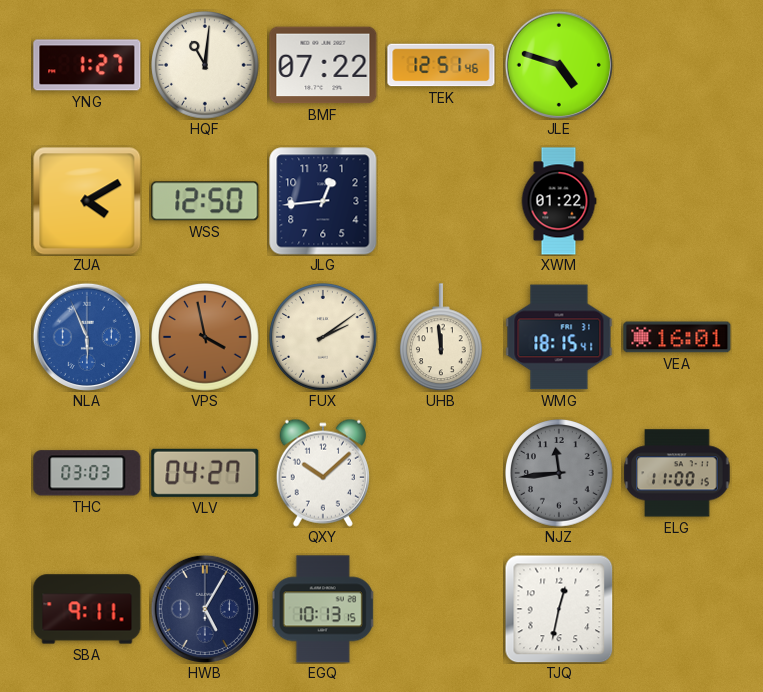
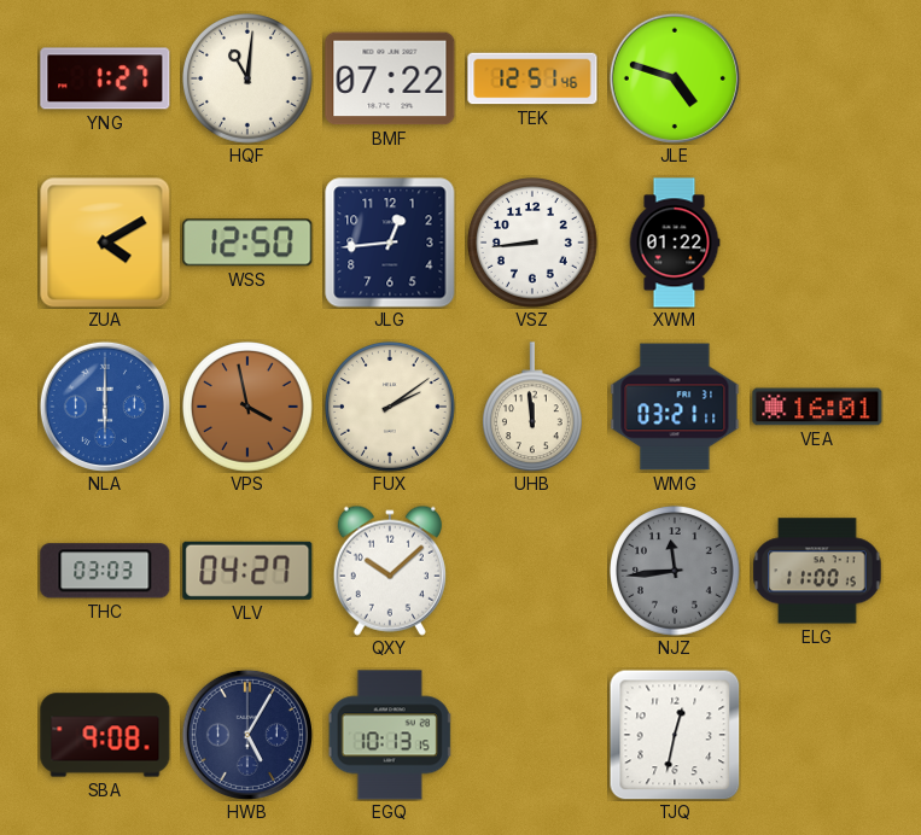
VSZ: none -> 8:44
NLA: 5:56 -> 6:00
WMG: 18:15 -> 03:21
SBA: 9:11 -> 9:08
